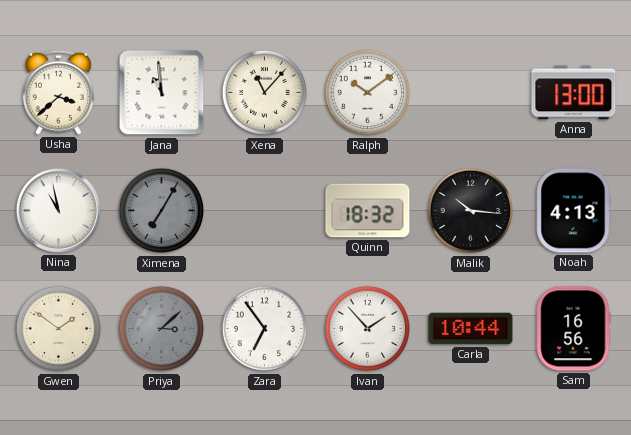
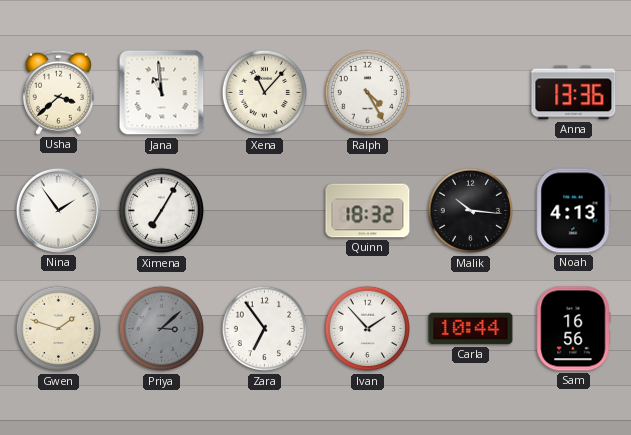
Ralph: 10:09 -> 4:25
Anna: 13:00 -> 13:36
Nina: 10:58 -> 1:54
Ximena dial: grey -> white
Gwen: 1:51 -> 1:48
